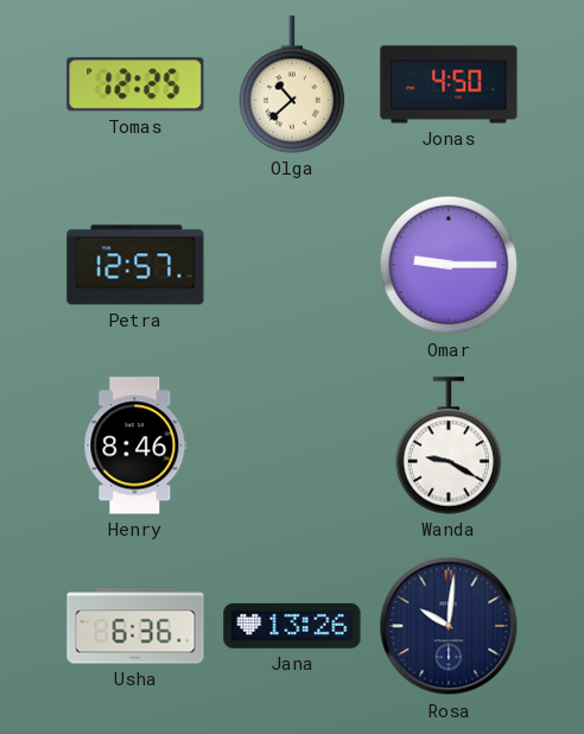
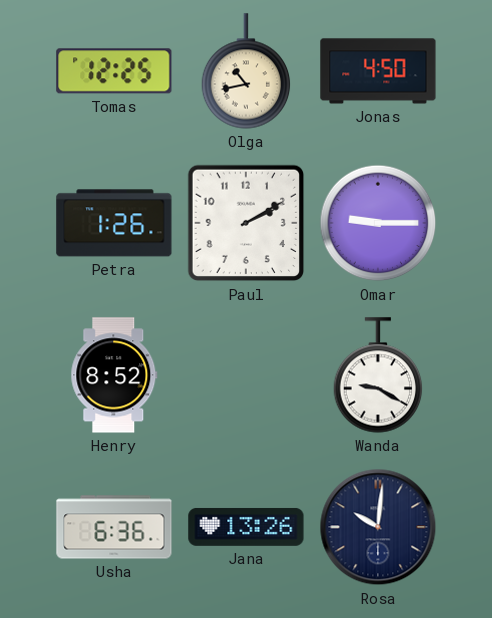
Olga: 10:38 -> 10:43
Petra: 12:57 -> 1:26
Paul: none -> 2:10
Henry: 8:46 -> 8:52
